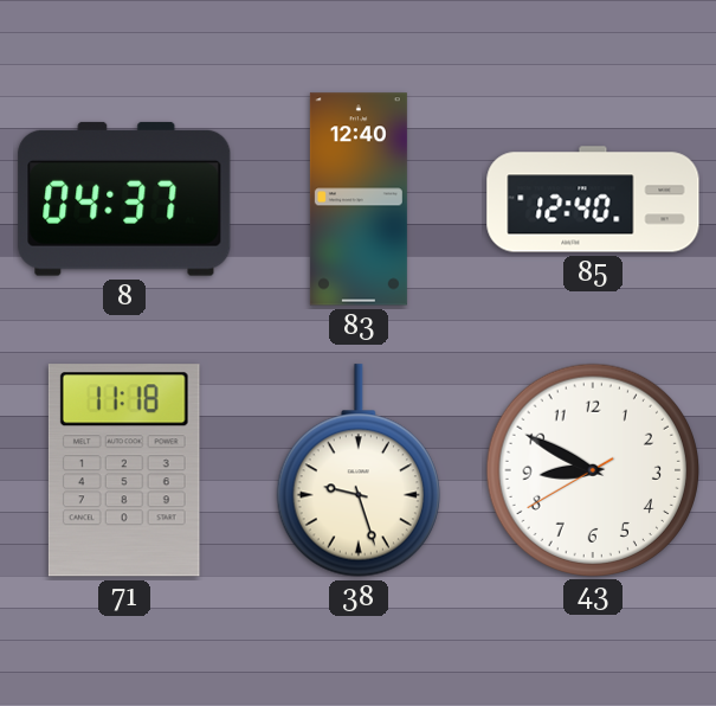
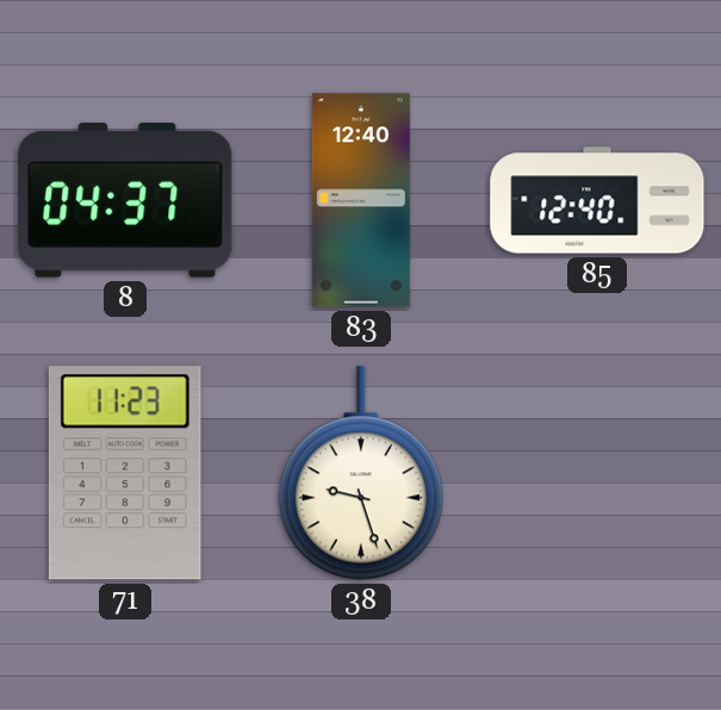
71: 11:18 -> 11:23
43: 8:49 -> none
